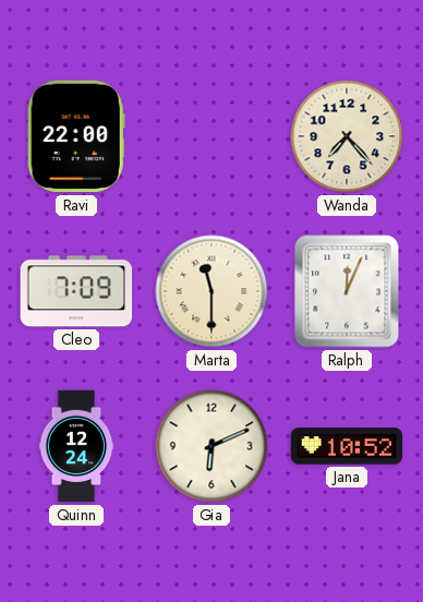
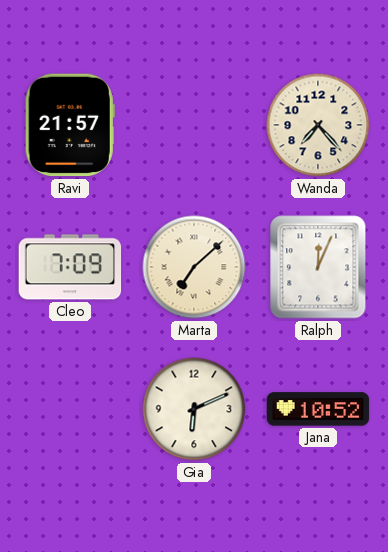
Ravi: 22:00 -> 21:57
Marta: 11:30 -> 7:08
Quinn: 12:24 -> none
